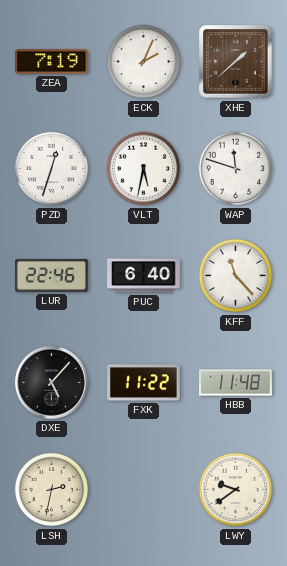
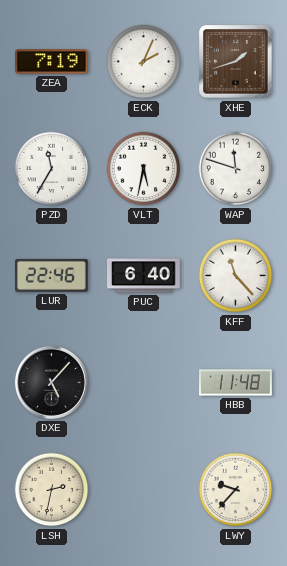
XHE: 1:38 -> 1:42
PZD: 12:33 -> 11:35
FXK: 11:22 -> none
LWY: 9:39 -> 9:37
